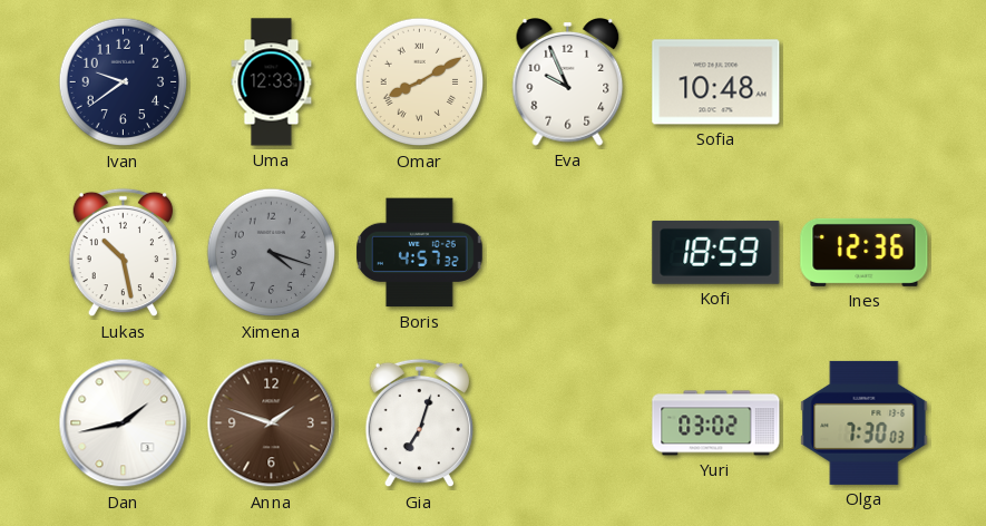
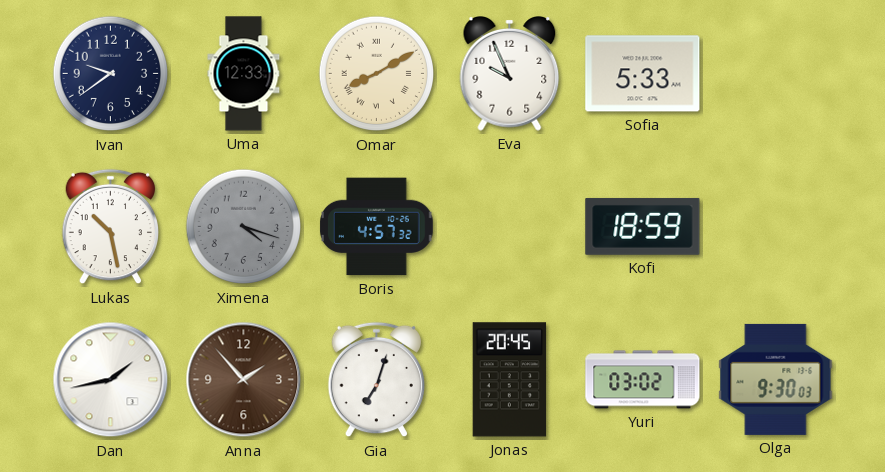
Sofia: 10:48 -> 5:33
Ines: 12:36 -> none
Anna: 1:48 -> 1:53
Jonas: none -> 20:45
Olga: 7:30 -> 9:30
